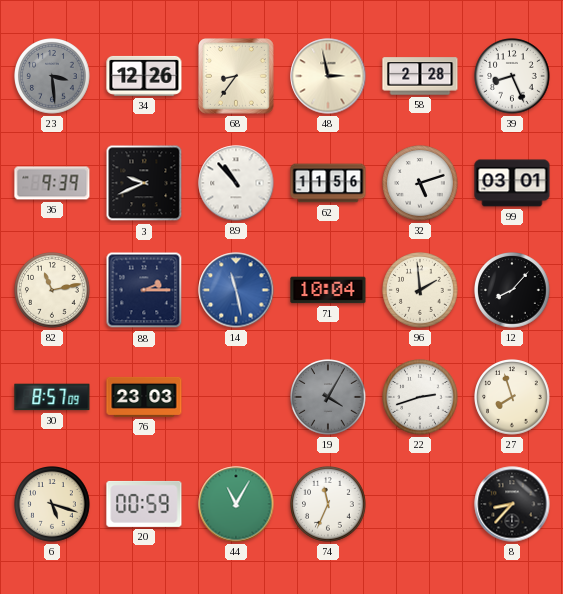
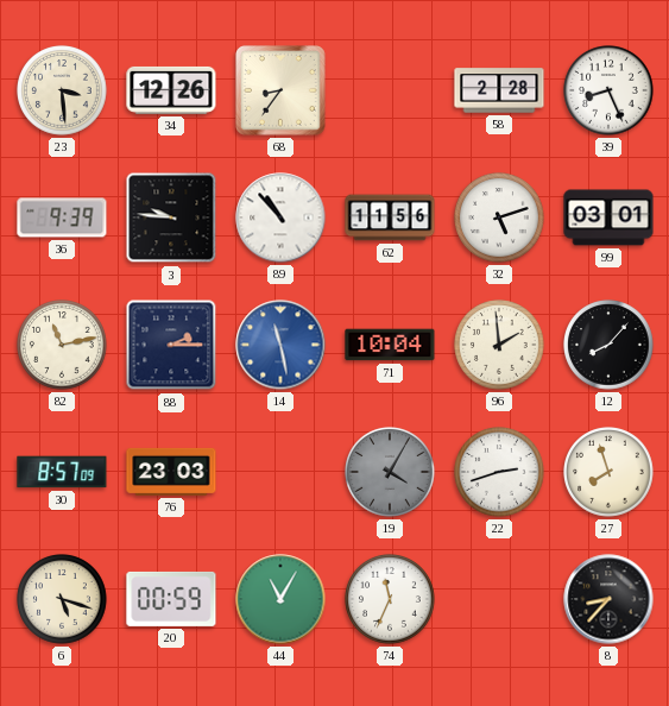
23 dial: grey -> cream
48: 2:58 -> none
3: 9:41 -> 9:46
